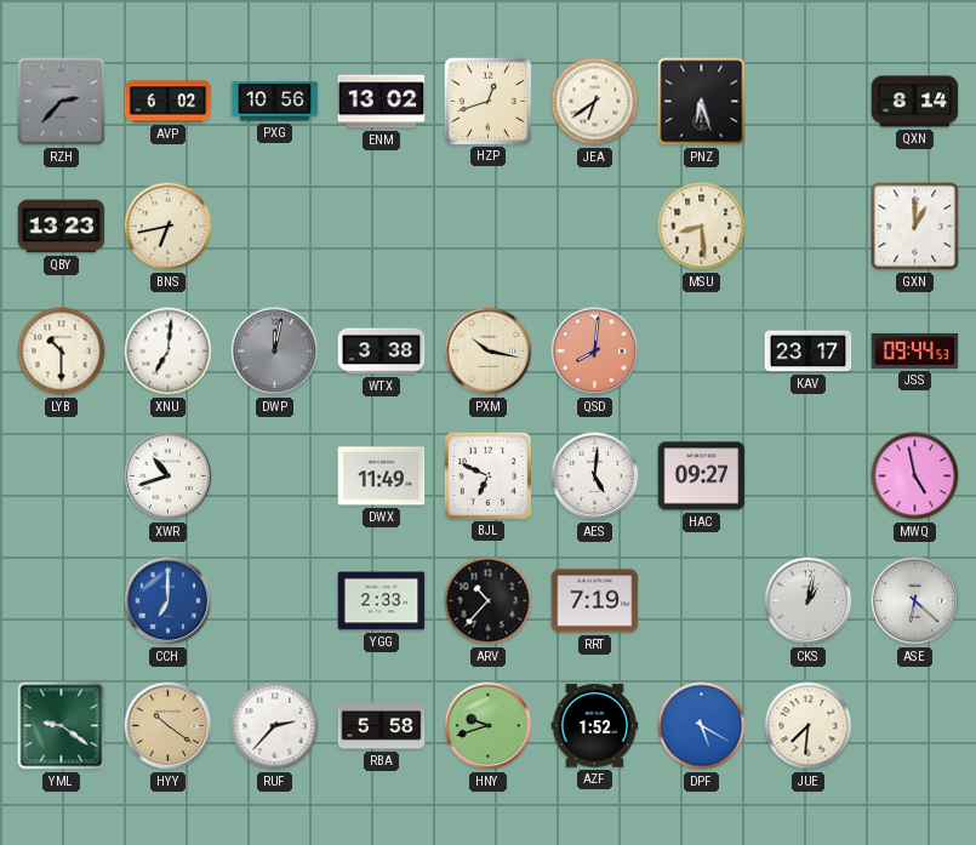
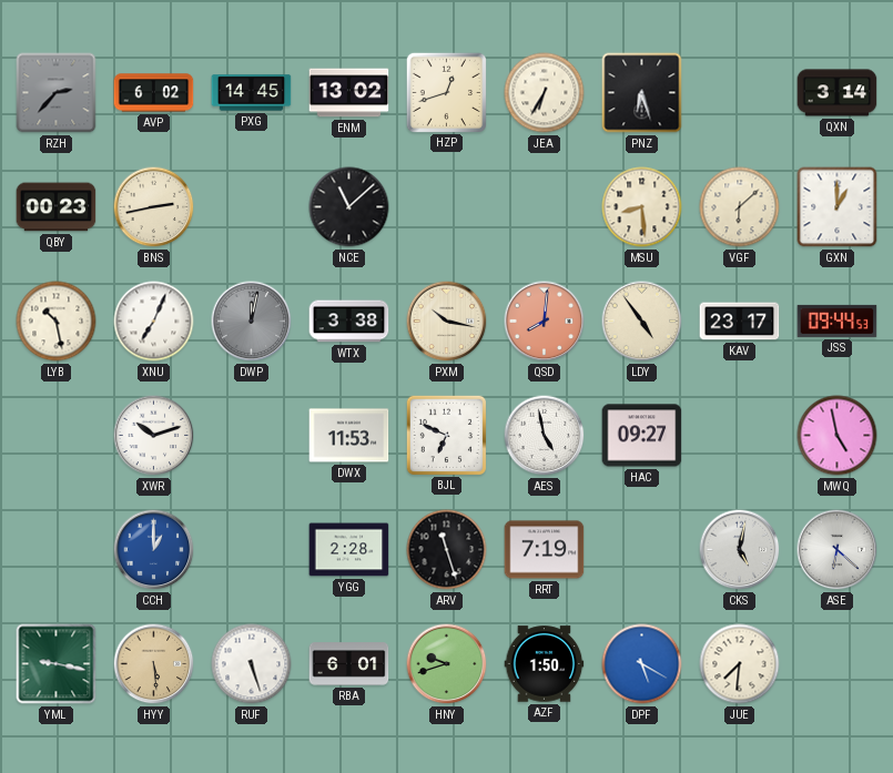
PXG: 10:56 -> 14:45
JEA: 6:39 -> 6:35
QXN: 8:14 -> 3:14
QBY: 13:23 -> 00:23
BNS: 6:43 -> 2:43
NCE: none -> 11:08
VGF: none -> 6:08
LYB: 10:30 -> 10:28
XNU: 7:01 -> 7:04
LDY: none -> 4:54
XWR: 10:42 -> 10:12
DWX: 11:49 -> 11:53
AES: 5:01 -> 4:58
CCH: 7:00 -> 1:00
YGG: 2:33 -> 2:28
ARV: 10:37 -> 11:27
CKS: 1:02 -> 5:02
YML: 9:21 -> 9:17
HYY: 10:21 -> 5:29
RUF: 2:37 -> 5:27
RBA: 5:58 -> 6:01
AZF: 1:52 -> 1:50
